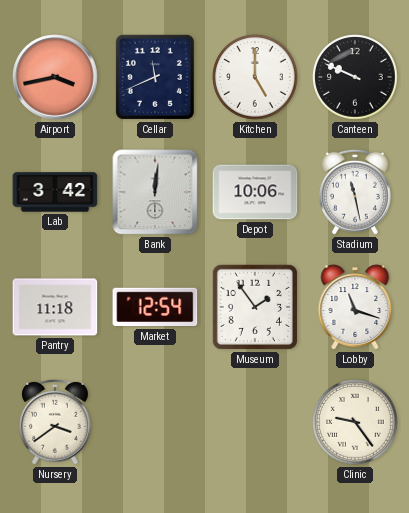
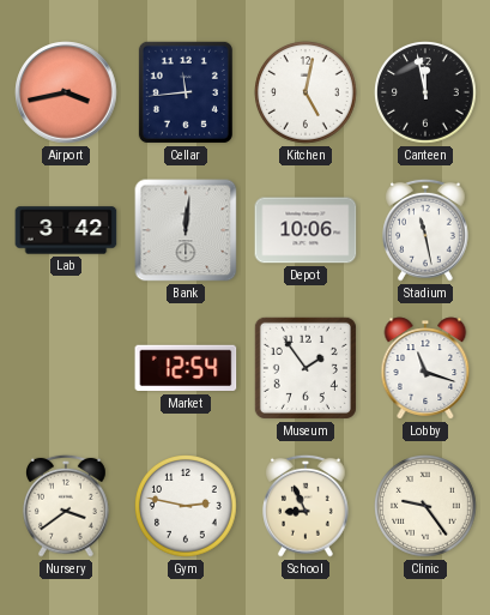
Cellar: 11:41 -> 11:44
Kitchen: 5:00 -> 5:02
Canteen: 9:49 -> 11:58
Pantry: 11:18 -> none
Gym: none -> 2:47
School: none -> 8:56
